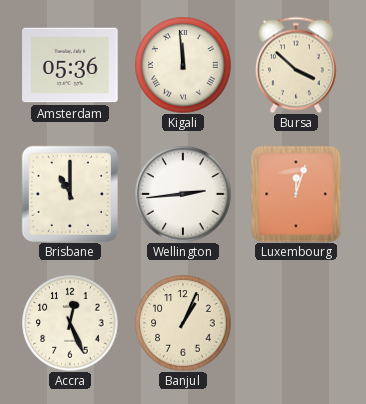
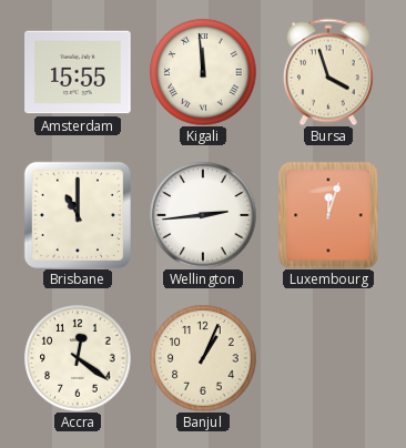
Amsterdam: 05:36 -> 15:55
Bursa: 3:52 -> 3:57
Accra: 12:26 -> 12:21
